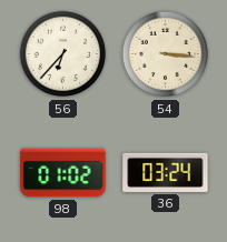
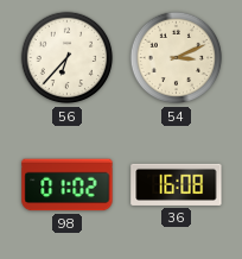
54: 3:16 -> 3:11
36: 03:24 -> 16:08
